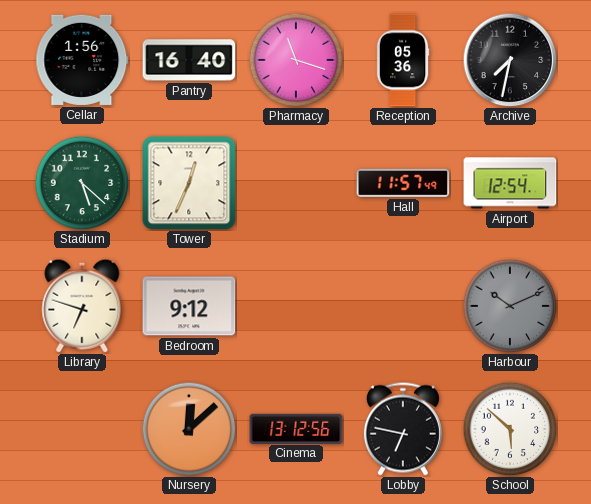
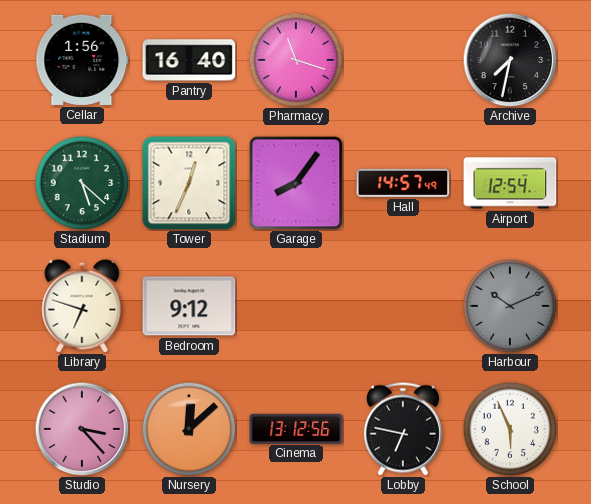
Reception: 05:36 -> none
Garage: none -> 8:06
Hall: 11:57 -> 14:57
Studio: none -> 3:23
School: 5:52 -> 5:56
